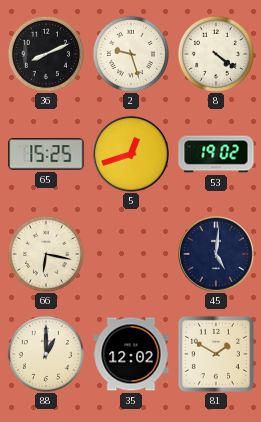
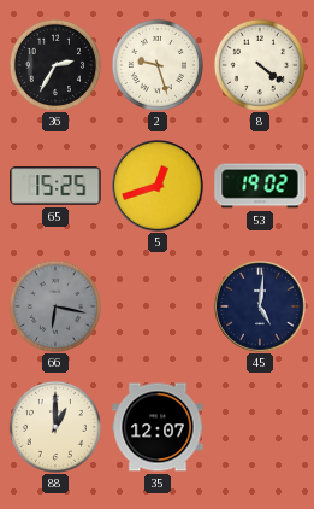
36: 8:11 -> 2:35
66 dial: cream -> grey
35: 12:02 -> 12:07
81: 1:50 -> none
